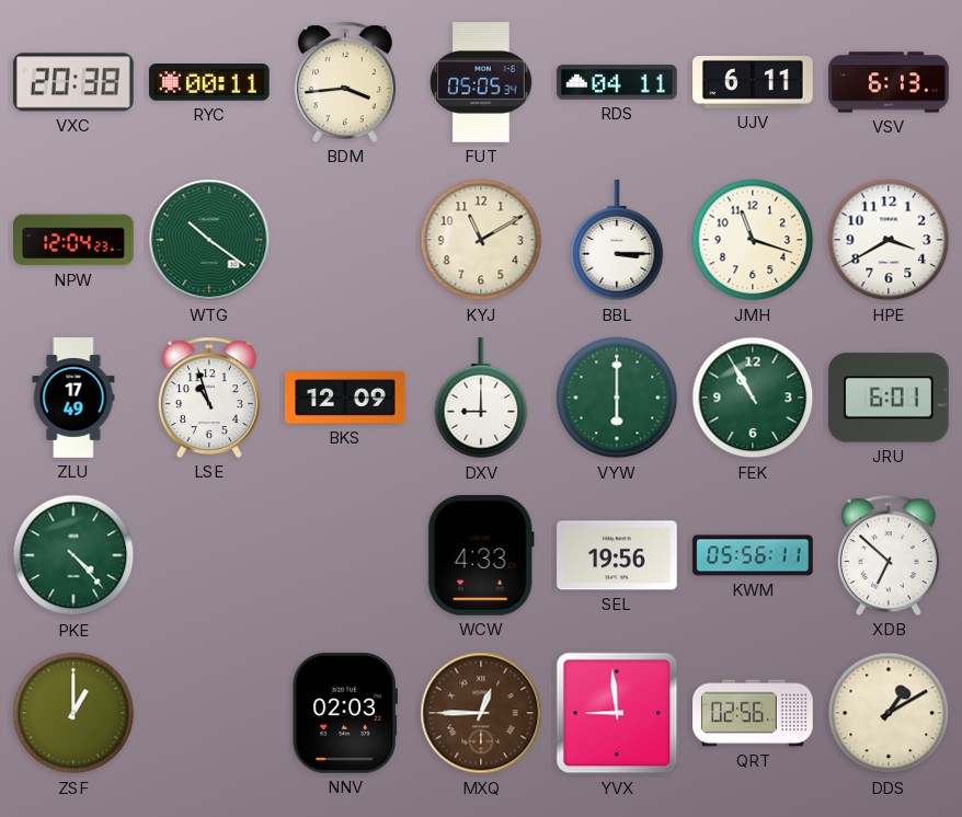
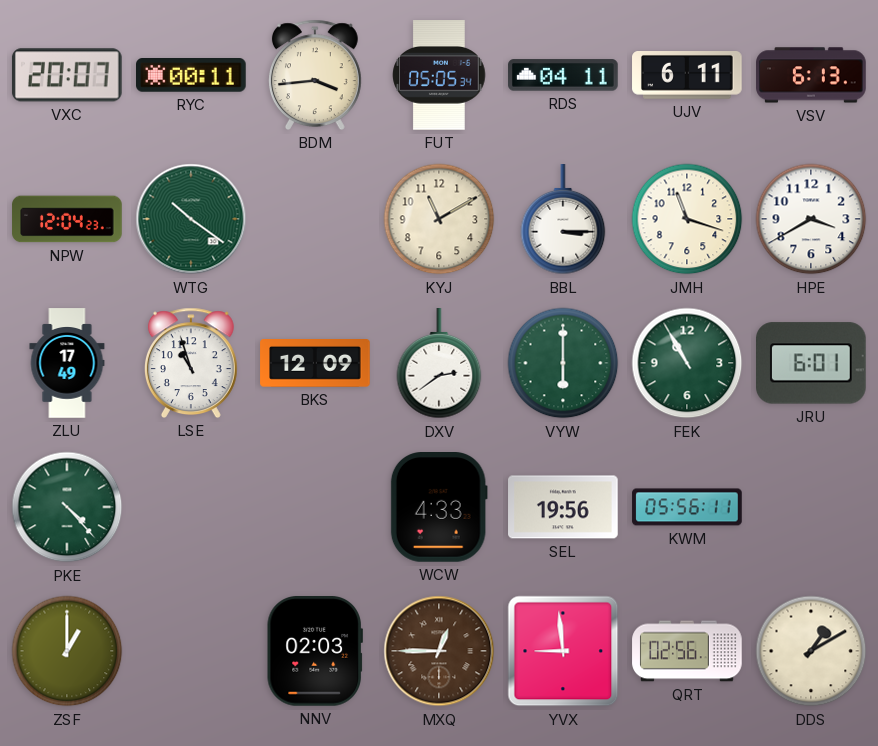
VXC: 20:38 -> 20:07
DXV: 9:00 -> 2:39
XDB: 6:52 -> none
